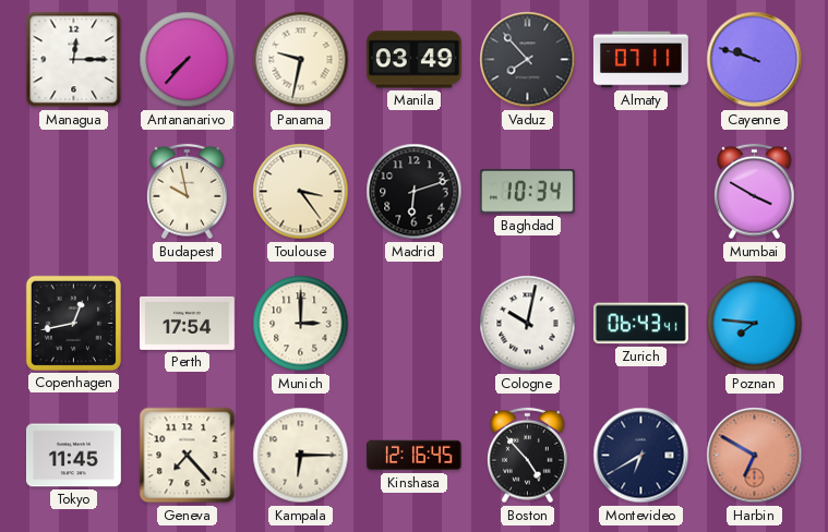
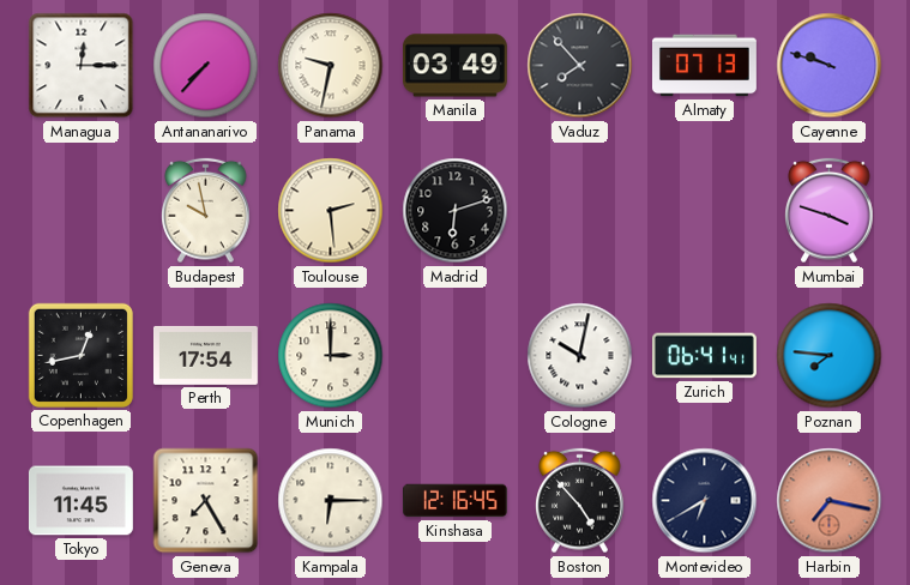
Almaty: 07:11 -> 07:13
Toulouse: 3:24 -> 2:29
Baghdad: 10:34 -> none
Mumbai: 3:50 -> 3:48
Zurich: 06:43 -> 06:41
Geneva: 7:23 -> 7:25
Harbin: 6:50 -> 7:17
